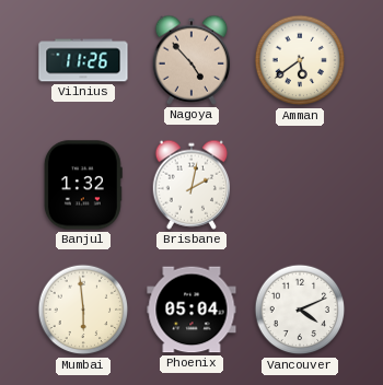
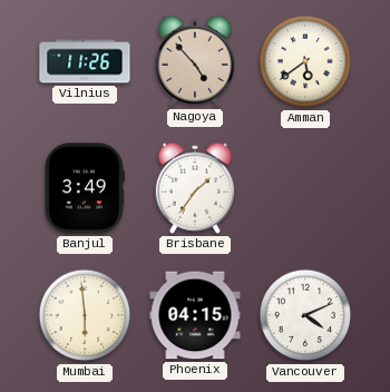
Banjul: 1:32 -> 3:49
Brisbane: 2:02 -> 1:36
Phoenix: 05:04 -> 04:15
